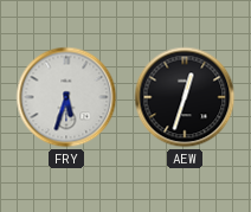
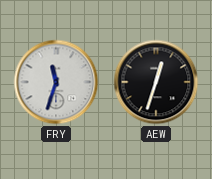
FRY: 5:33 -> 11:33
